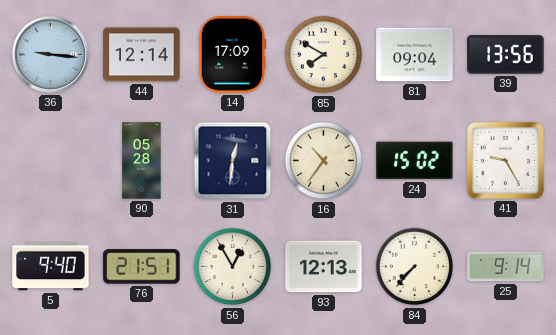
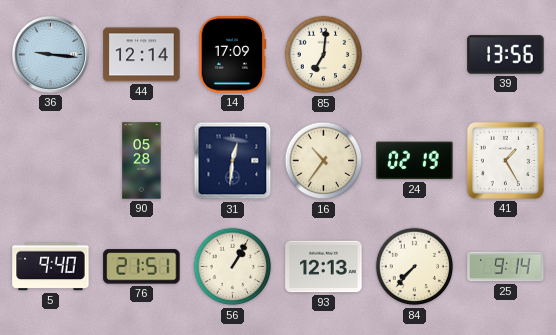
85: 7:50 -> 7:01
81: 09:04 -> none
24: 15:02 -> 02:19
41: 9:25 -> 1:25
56: 12:55 -> 1:05
